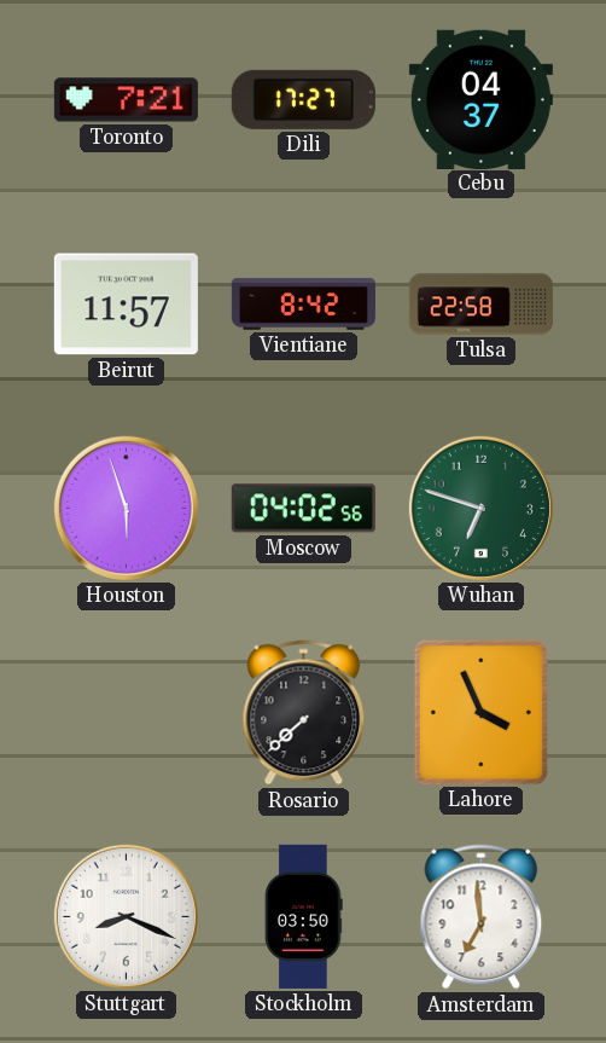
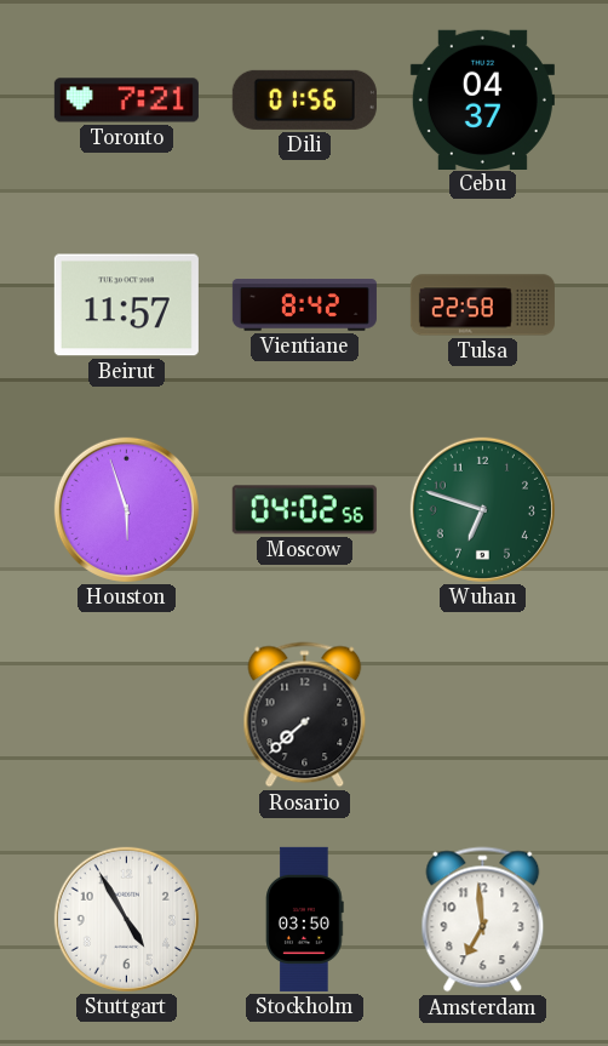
Dili: 17:27 -> 01:56
Lahore: 3:56 -> none
Stuttgart: 8:19 -> 4:55
